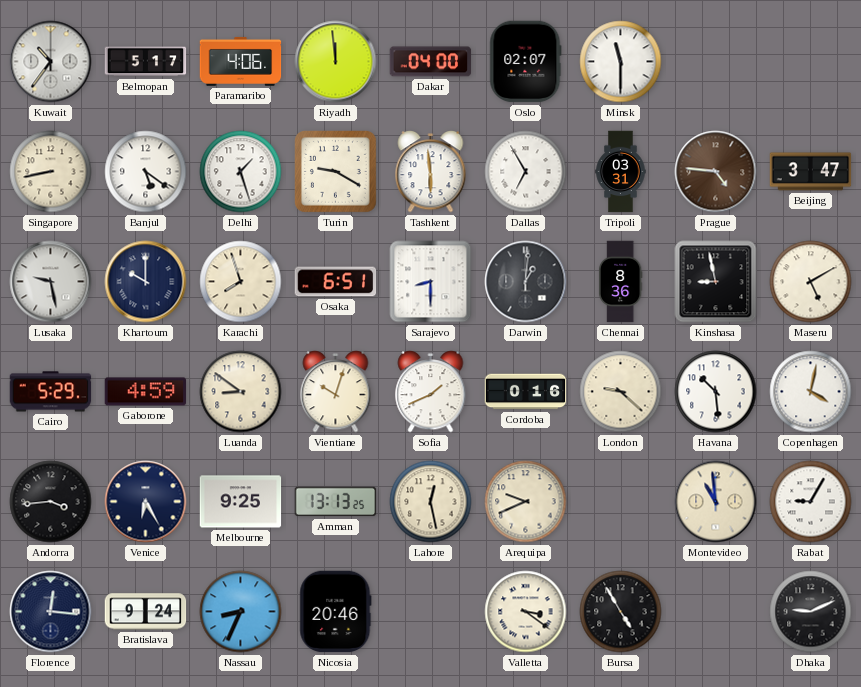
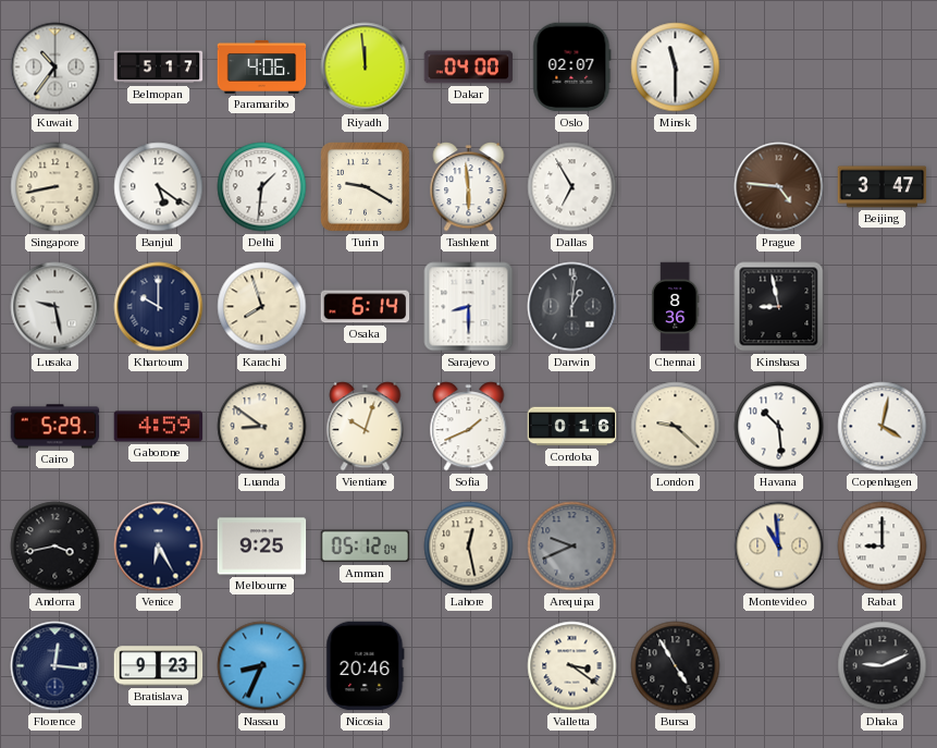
Delhi: 1:27 -> 1:31
Tripoli: 03:31 -> none
Osaka: 6:51 -> 6:14
Maseru: 5:10 -> none
Andorra: 3:44 -> 3:43
Amman: 13:13 -> 05:12
Arequipa dial: cream -> grey
Rabat: 9:05 -> 9:00
Bratislava: 9:24 -> 9:23
